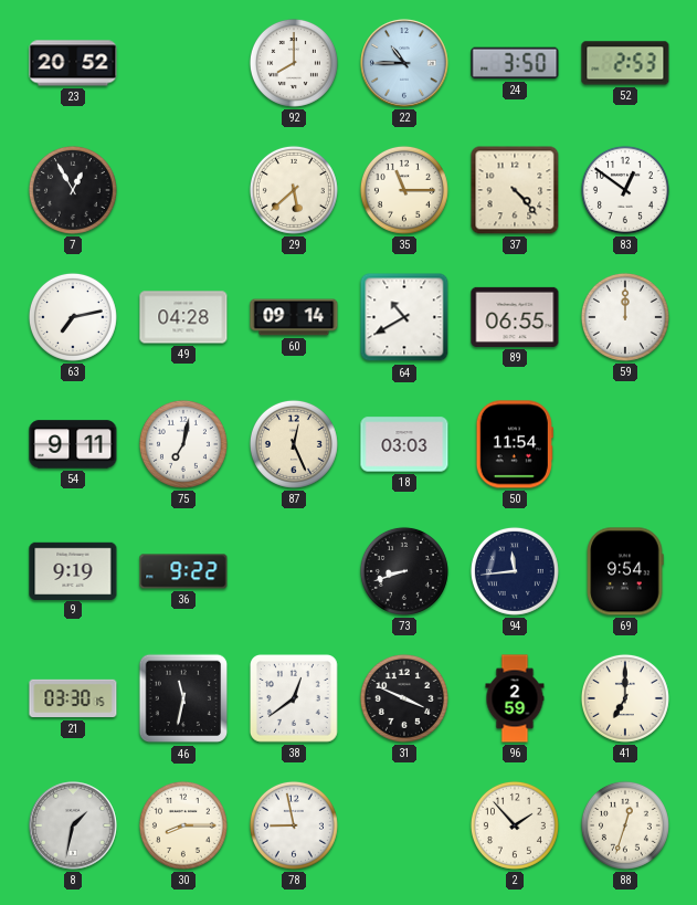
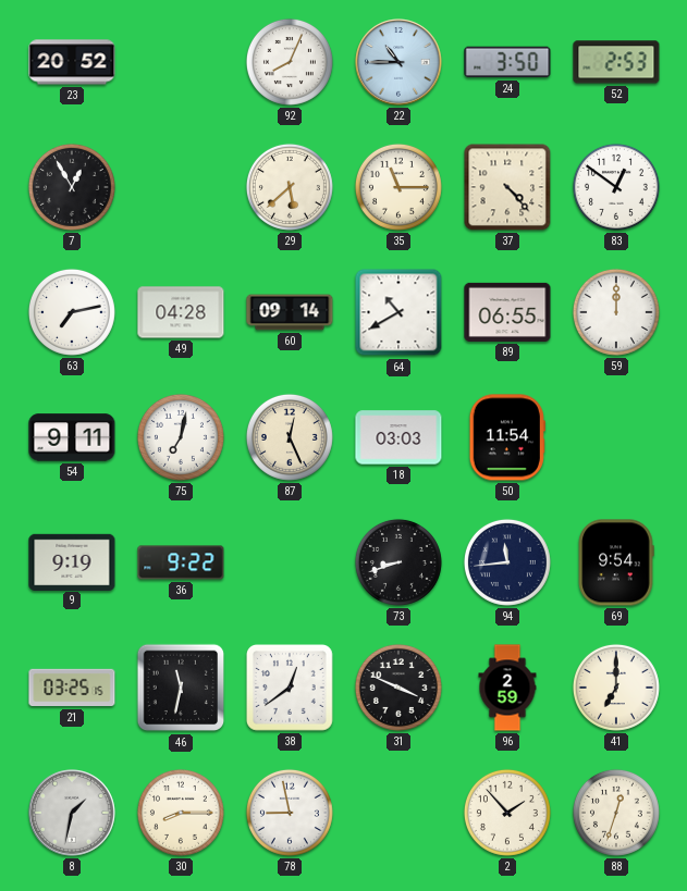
92: 8:00 -> 8:04
21: 03:30 -> 03:25
